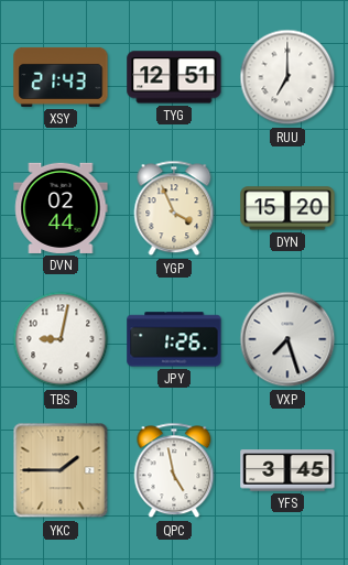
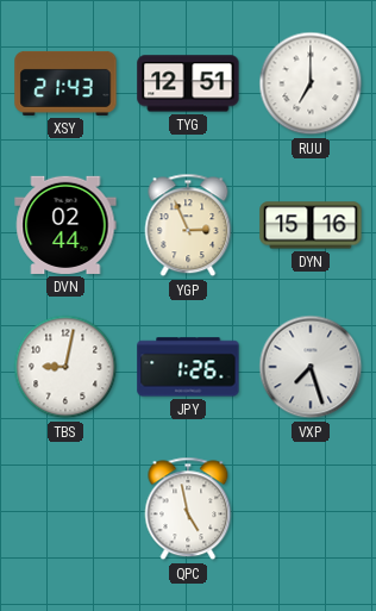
YGP: 3:56 -> 2:56
DYN: 15:20 -> 15:16
YKC: 1:45 -> none
YFS: 3:45 -> none
